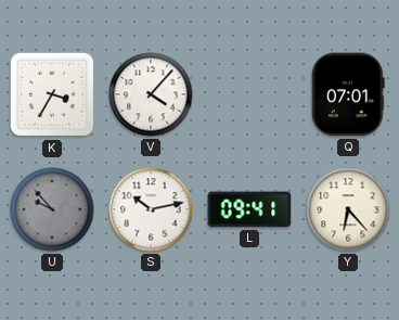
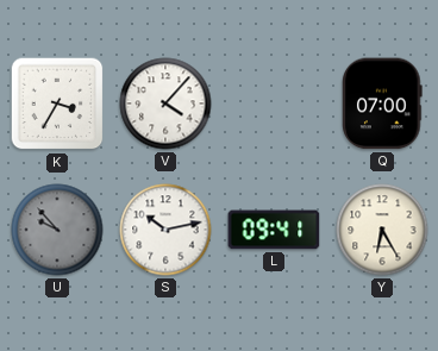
Q: 07:01 -> 07:00
Y: 6:23 -> 6:25
